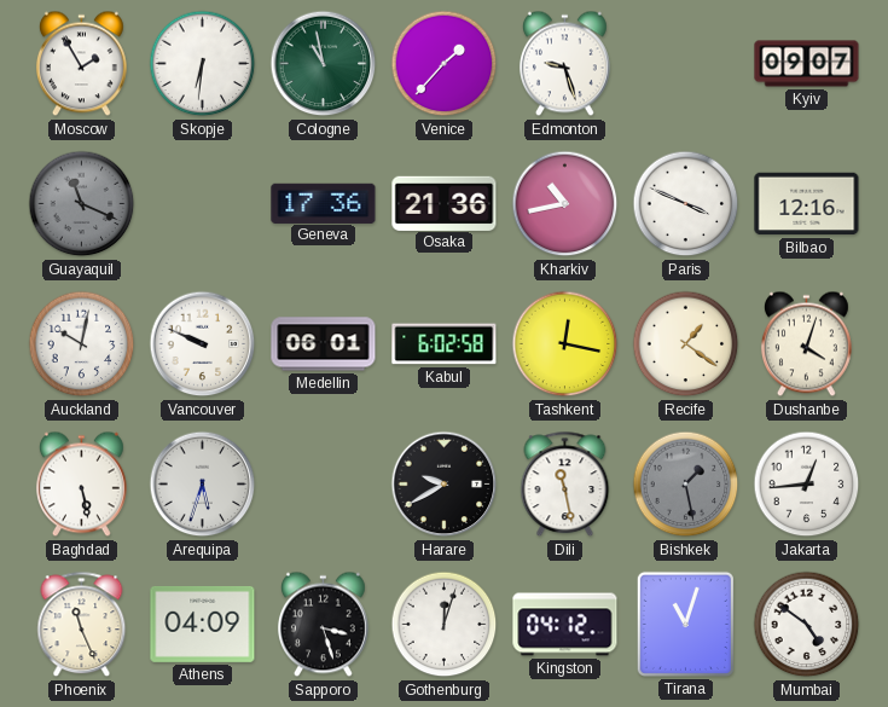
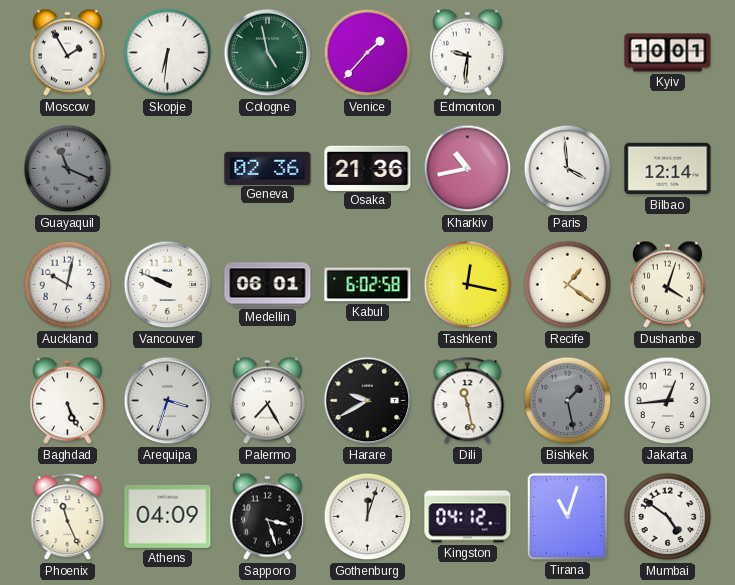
Cologne: 10:58 -> 4:58
Edmonton: 9:27 -> 9:31
Kyiv: 09:07 -> 10:01
Geneva: 17:36 -> 02:36
Paris: 3:49 -> 3:59
Bilbao: 12:16 -> 12:14
Baghdad: 5:28 -> 5:26
Arequipa: 5:33 -> 3:33
Palermo: none -> 7:25
